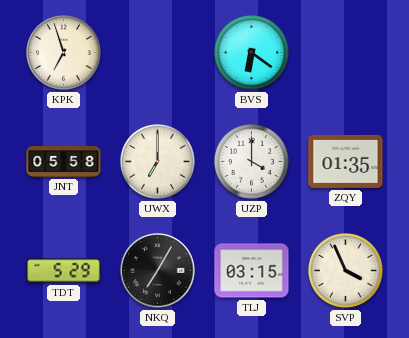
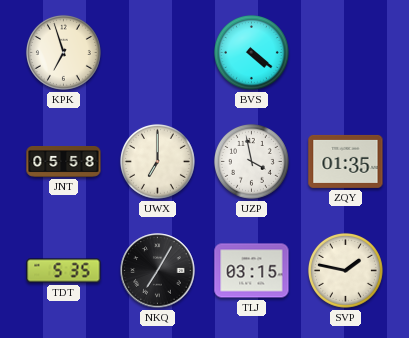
BVS: 6:21 -> 4:21
UZP: 4:00 -> 3:58
TDT: 5:29 -> 5:35
SVP: 3:56 -> 1:47
